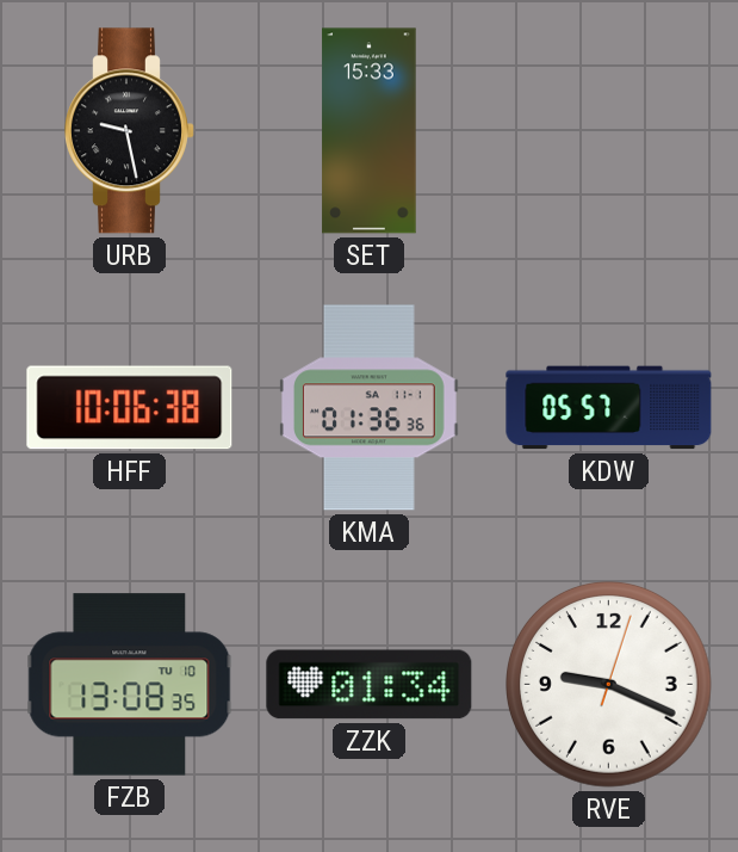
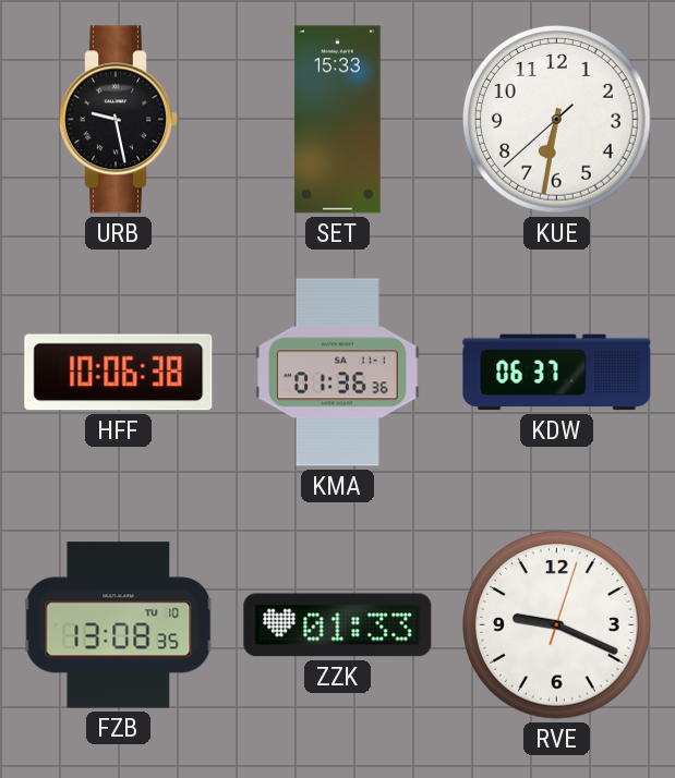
KUE: none -> 6:31
KDW: 05:57 -> 06:37
ZZK: 01:34 -> 01:33
